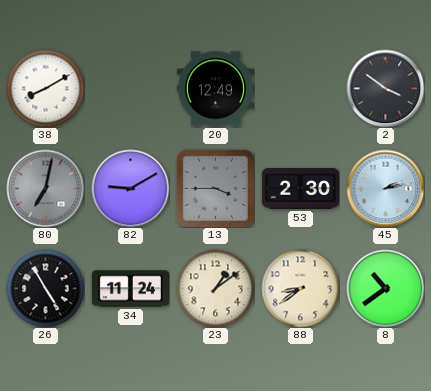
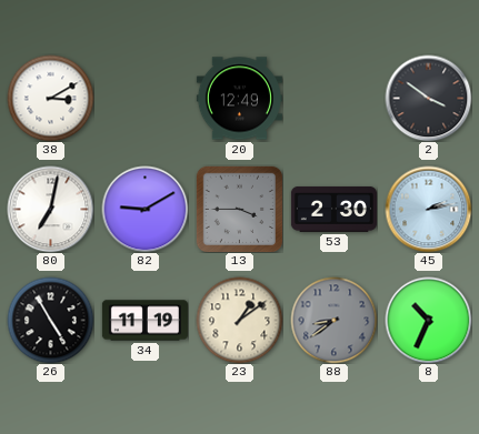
38: 8:10 -> 3:10
80 dial: grey -> white
34: 11:24 -> 11:19
88 dial: cream -> grey
8: 10:39 -> 10:34
